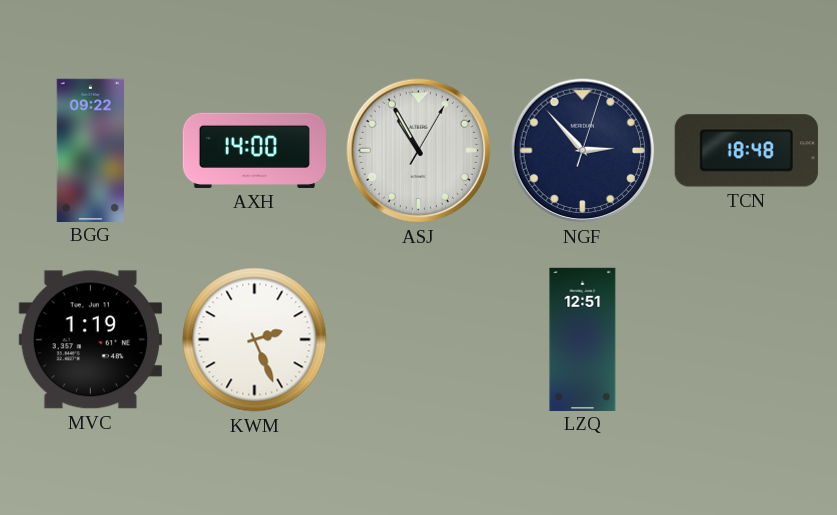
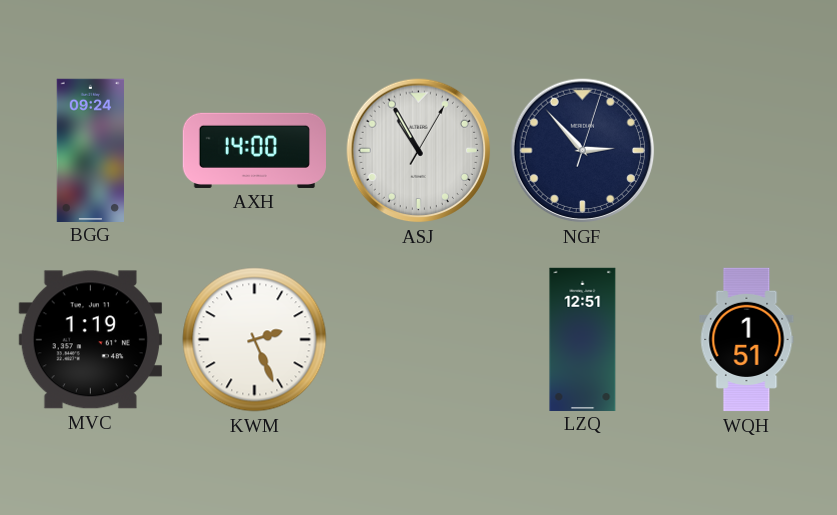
BGG: 09:22 -> 09:24
TCN: 18:48 -> none
WQH: none -> 1:51
